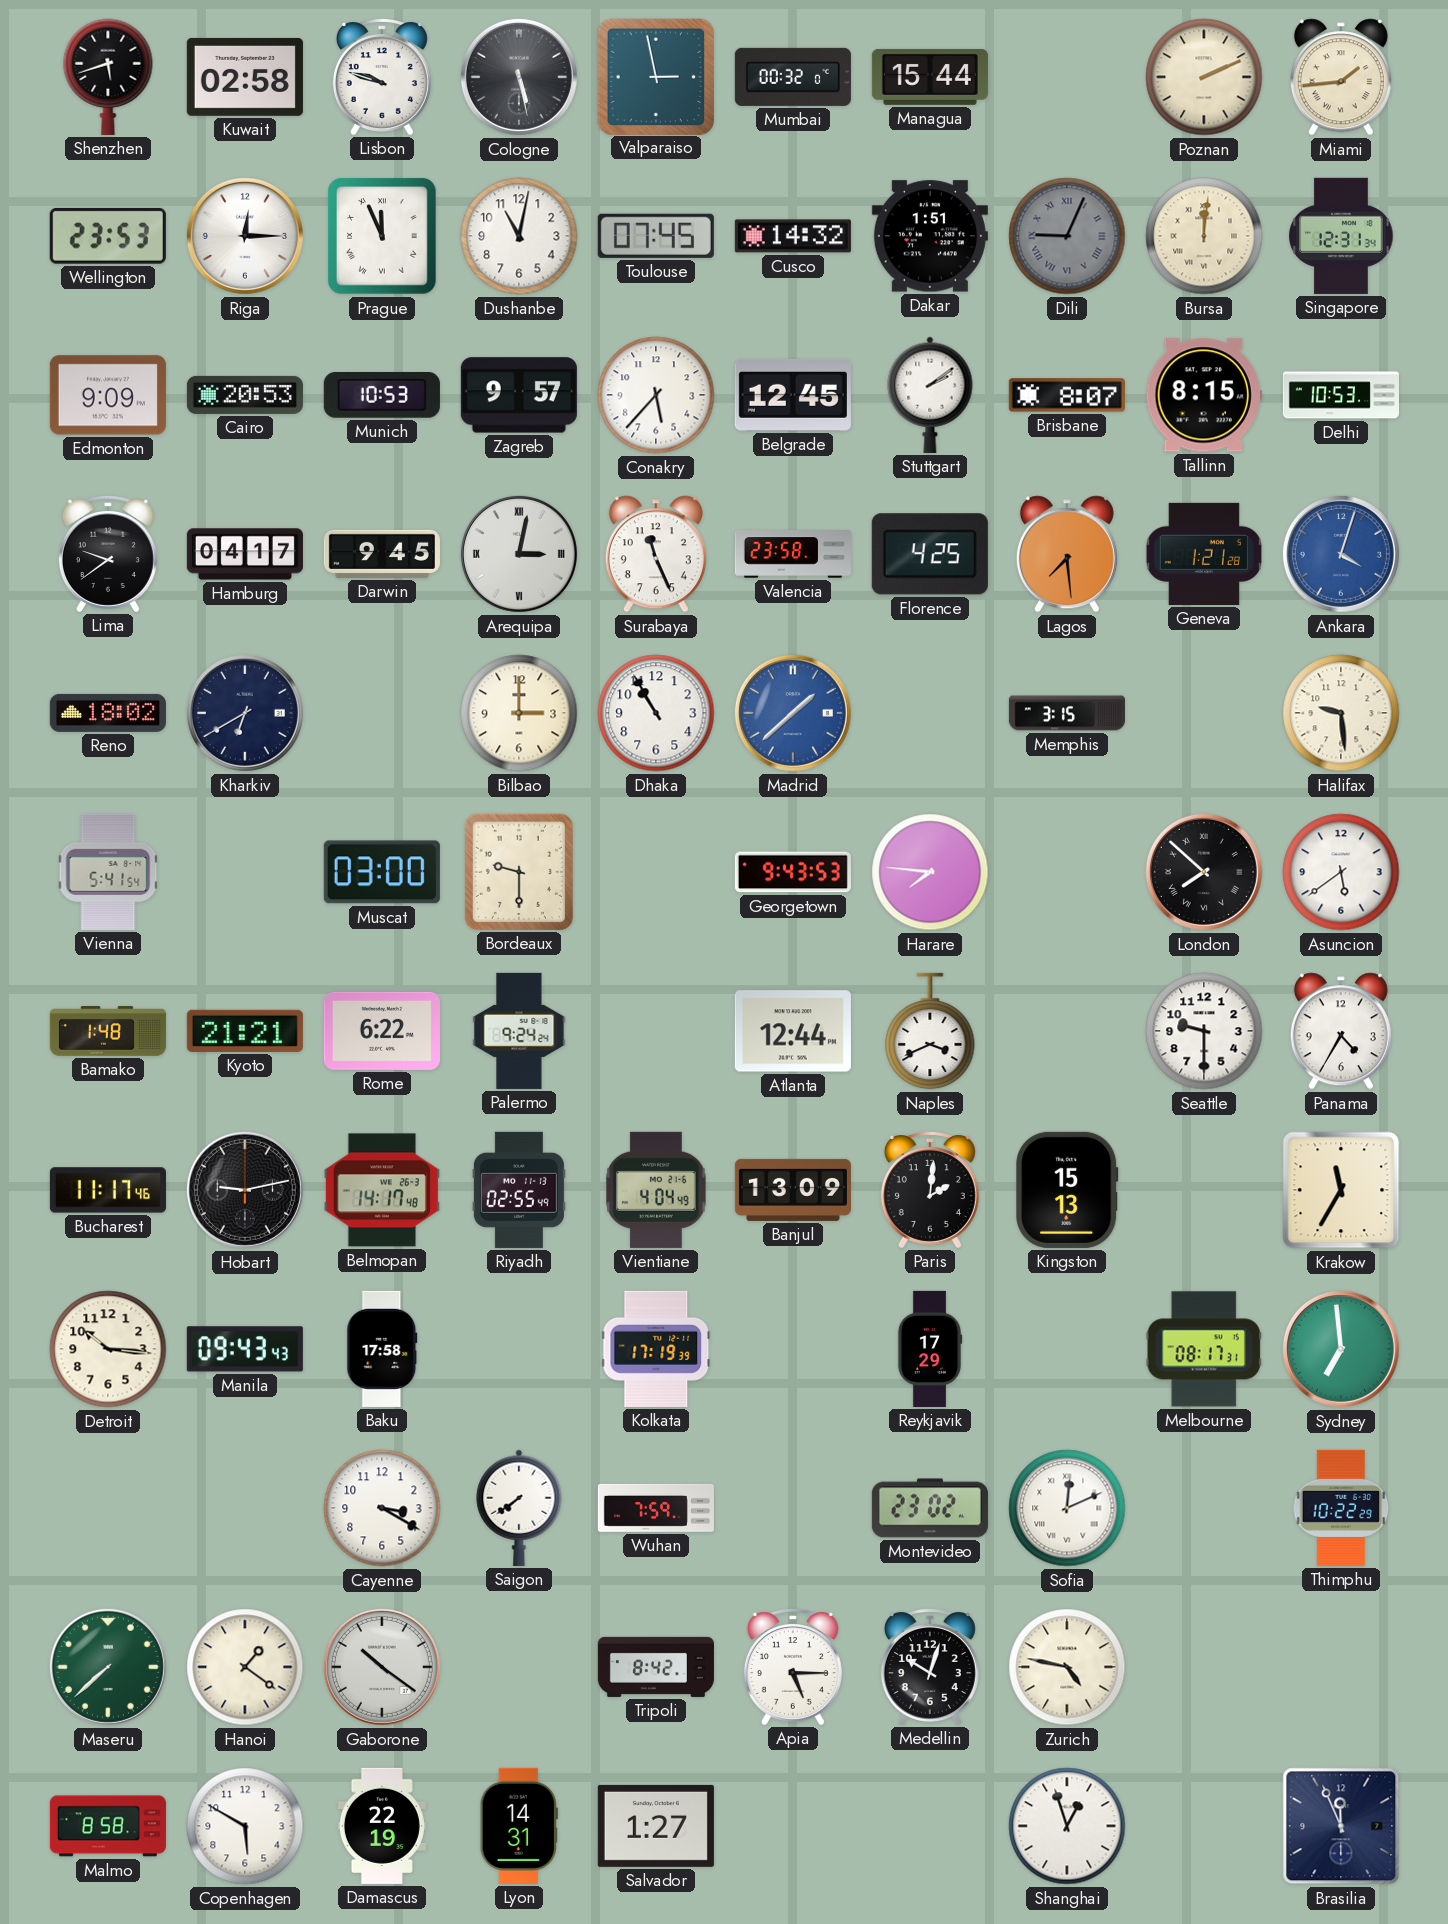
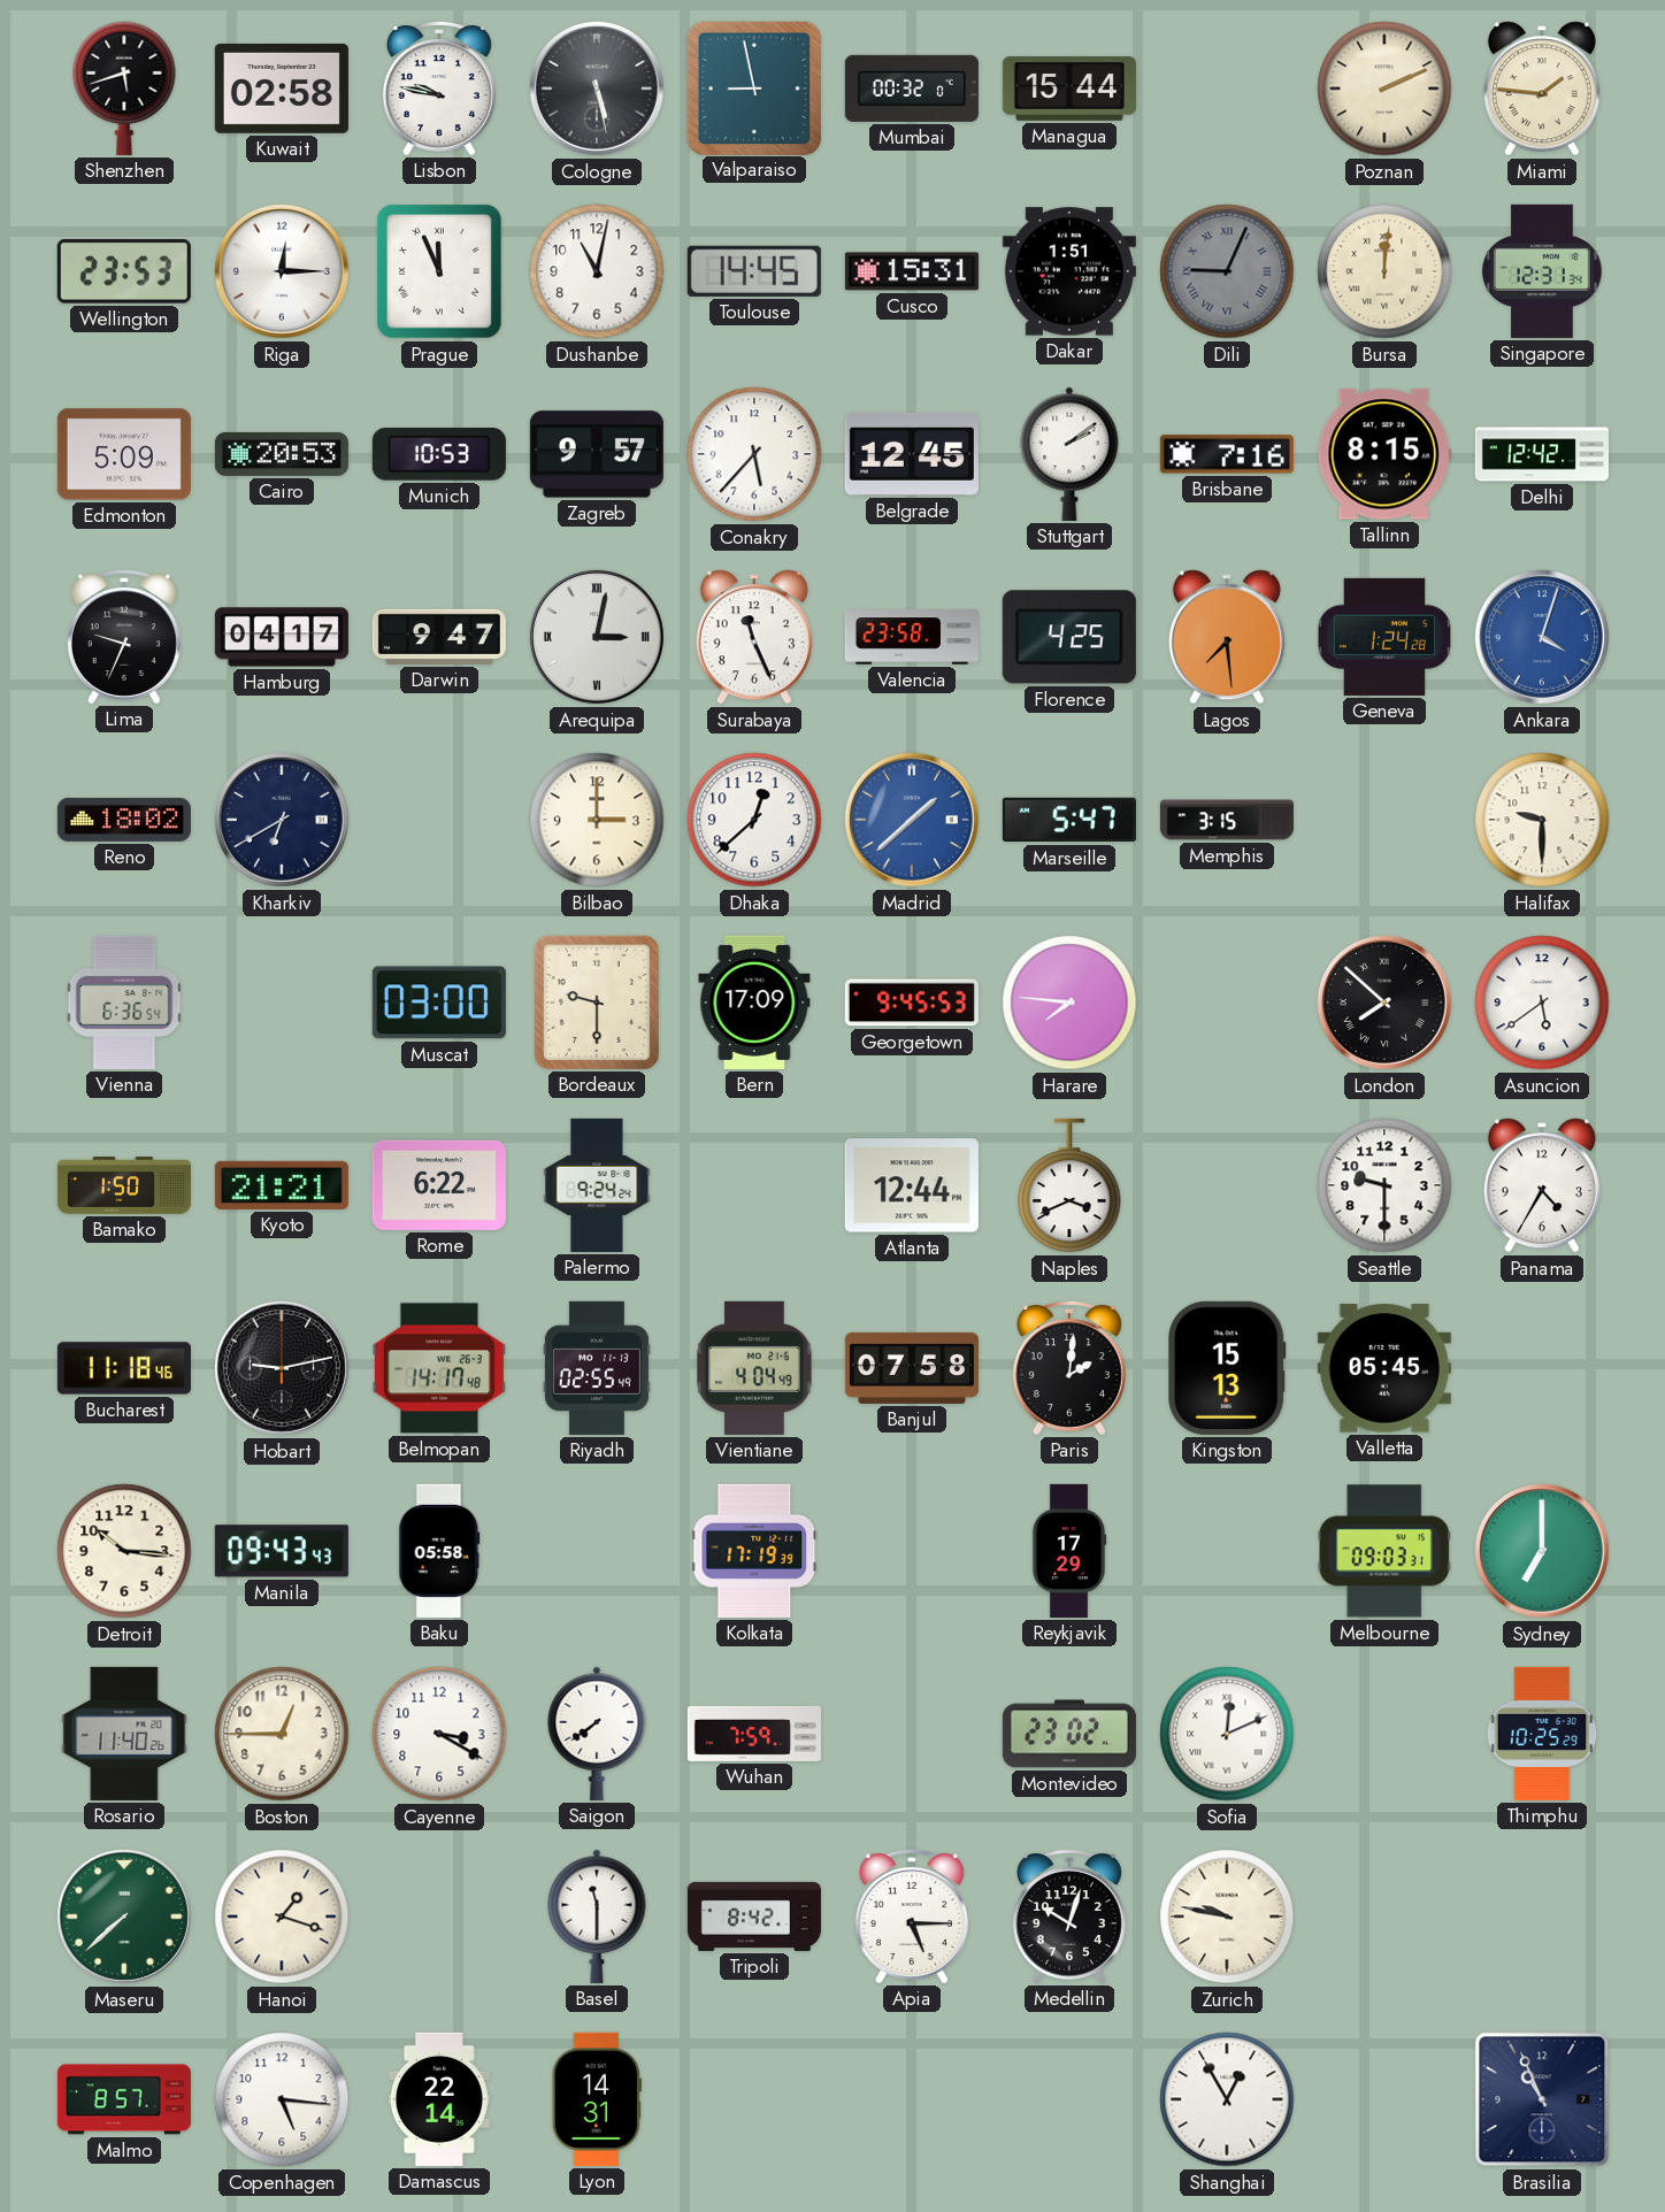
Lisbon: 9:48 -> 9:47
Valparaiso: 2:58 -> 8:58
Miami: 1:44 -> 1:46
Toulouse: 07:45 -> 14:45
Cusco: 14:32 -> 15:31
Edmonton: 9:09 -> 5:09
Brisbane: 8:07 -> 7:16
Delhi: 10:53 -> 12:42
Lima: 9:39 -> 9:34
Darwin: 9:45 -> 9:47
Geneva: 1:21 -> 1:24
Dhaka: 10:55 -> 12:38
Marseille: none -> 5:47
Halifax: 9:29 -> 9:30
Vienna: 5:41 -> 6:36
Bern: none -> 17:09
Georgetown: 9:43 -> 9:45
Bamako: 1:48 -> 1:50
Bucharest: 11:17 -> 11:18
Banjul: 13:09 -> 07:58
Valletta: none -> 05:45
Krakow: 11:35 -> none
Baku: 17:58 -> 05:58
Melbourne: 08:17 -> 09:03
Sydney: 6:59 -> 7:00
Rosario: none -> 11:40
Boston: none -> 12:45
Thimphu: 10:22 -> 10:25
Hanoi: 1:21 -> 1:18
Gaborone: 10:21 -> none
Basel: none -> 11:30
Zurich: 4:47 -> 9:47
Malmo: 8:58 -> 8:57
Copenhagen: 5:50 -> 5:16
Damascus: 22:19 -> 22:14
Salvador: 1:27 -> none
Shanghai: 12:57 -> 12:55
Brasilia: 11:56 -> 10:56
